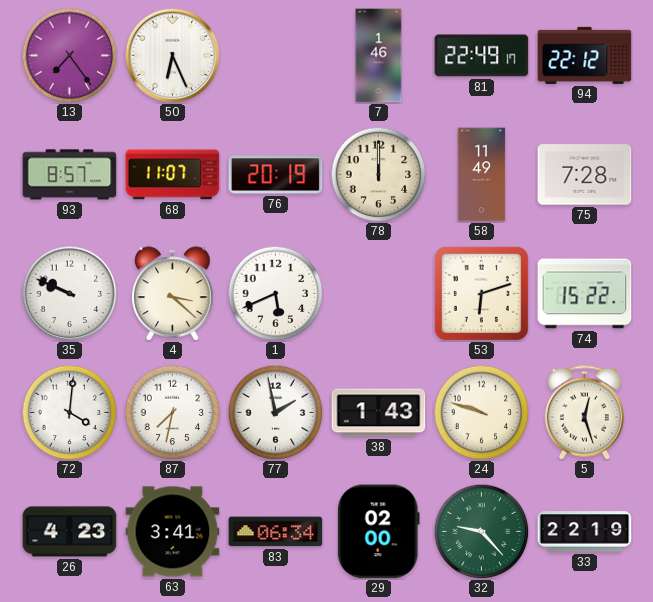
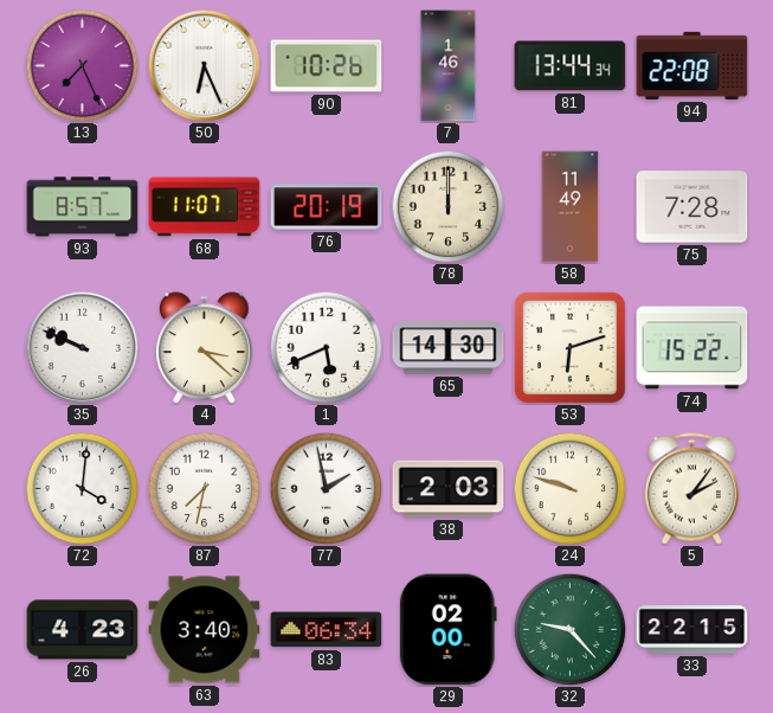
13: 7:24 -> 7:26
90: none -> 10:26
81: 22:49 -> 13:44
94: 22:12 -> 22:08
65: none -> 14:30
38: 1:43 -> 2:03
5: 12:27 -> 2:06
63: 3:41 -> 3:40
33: 22:19 -> 22:15
